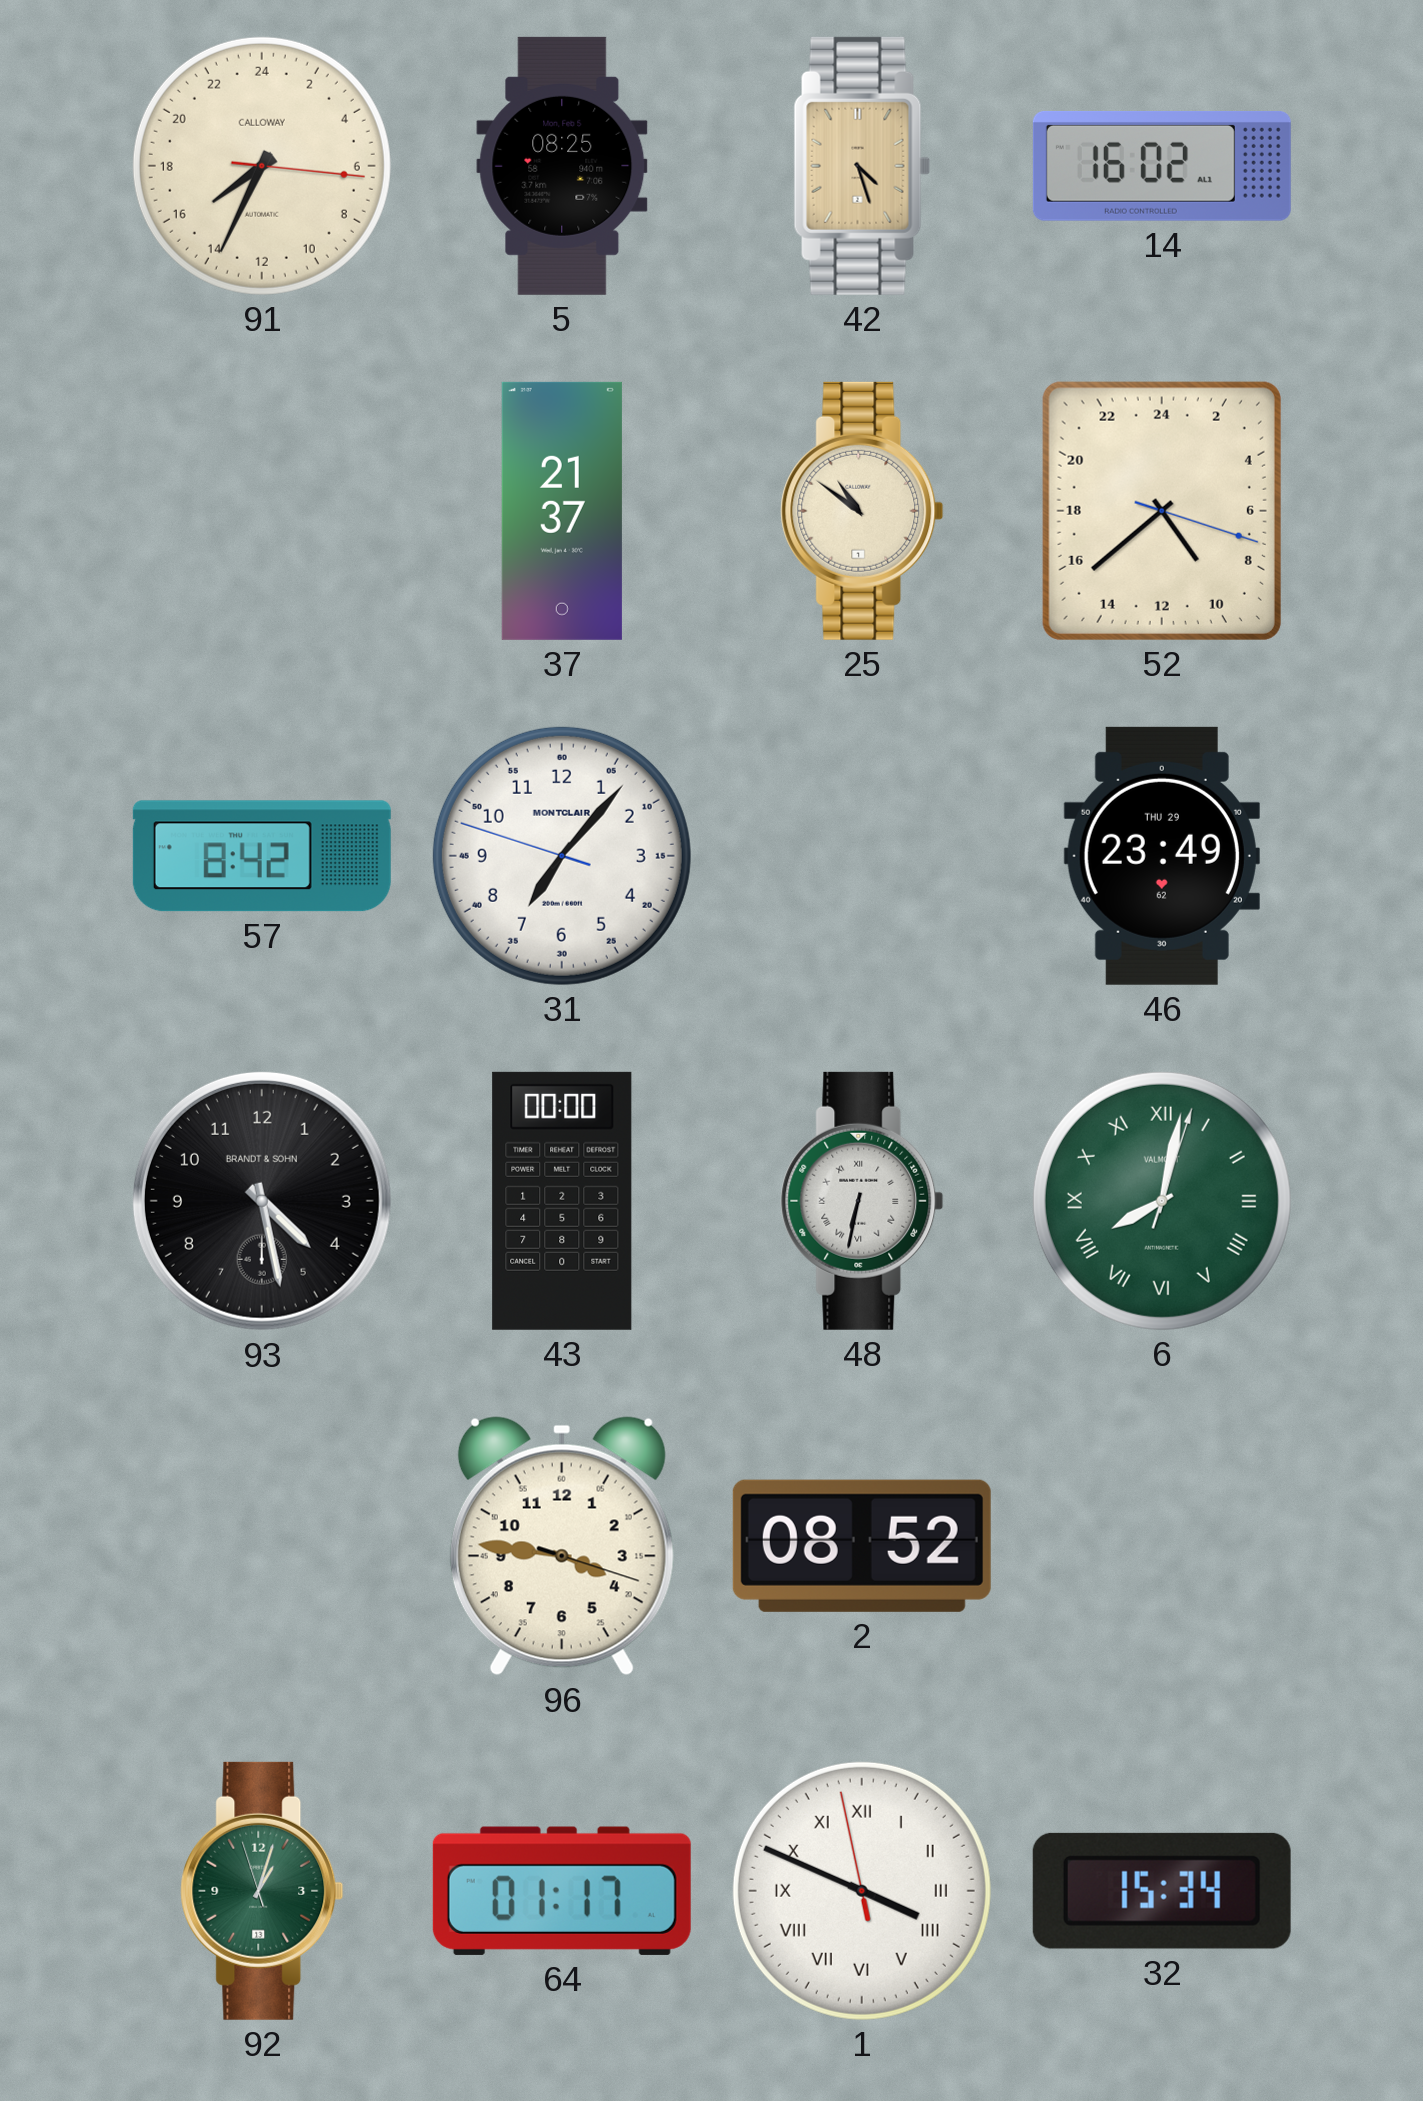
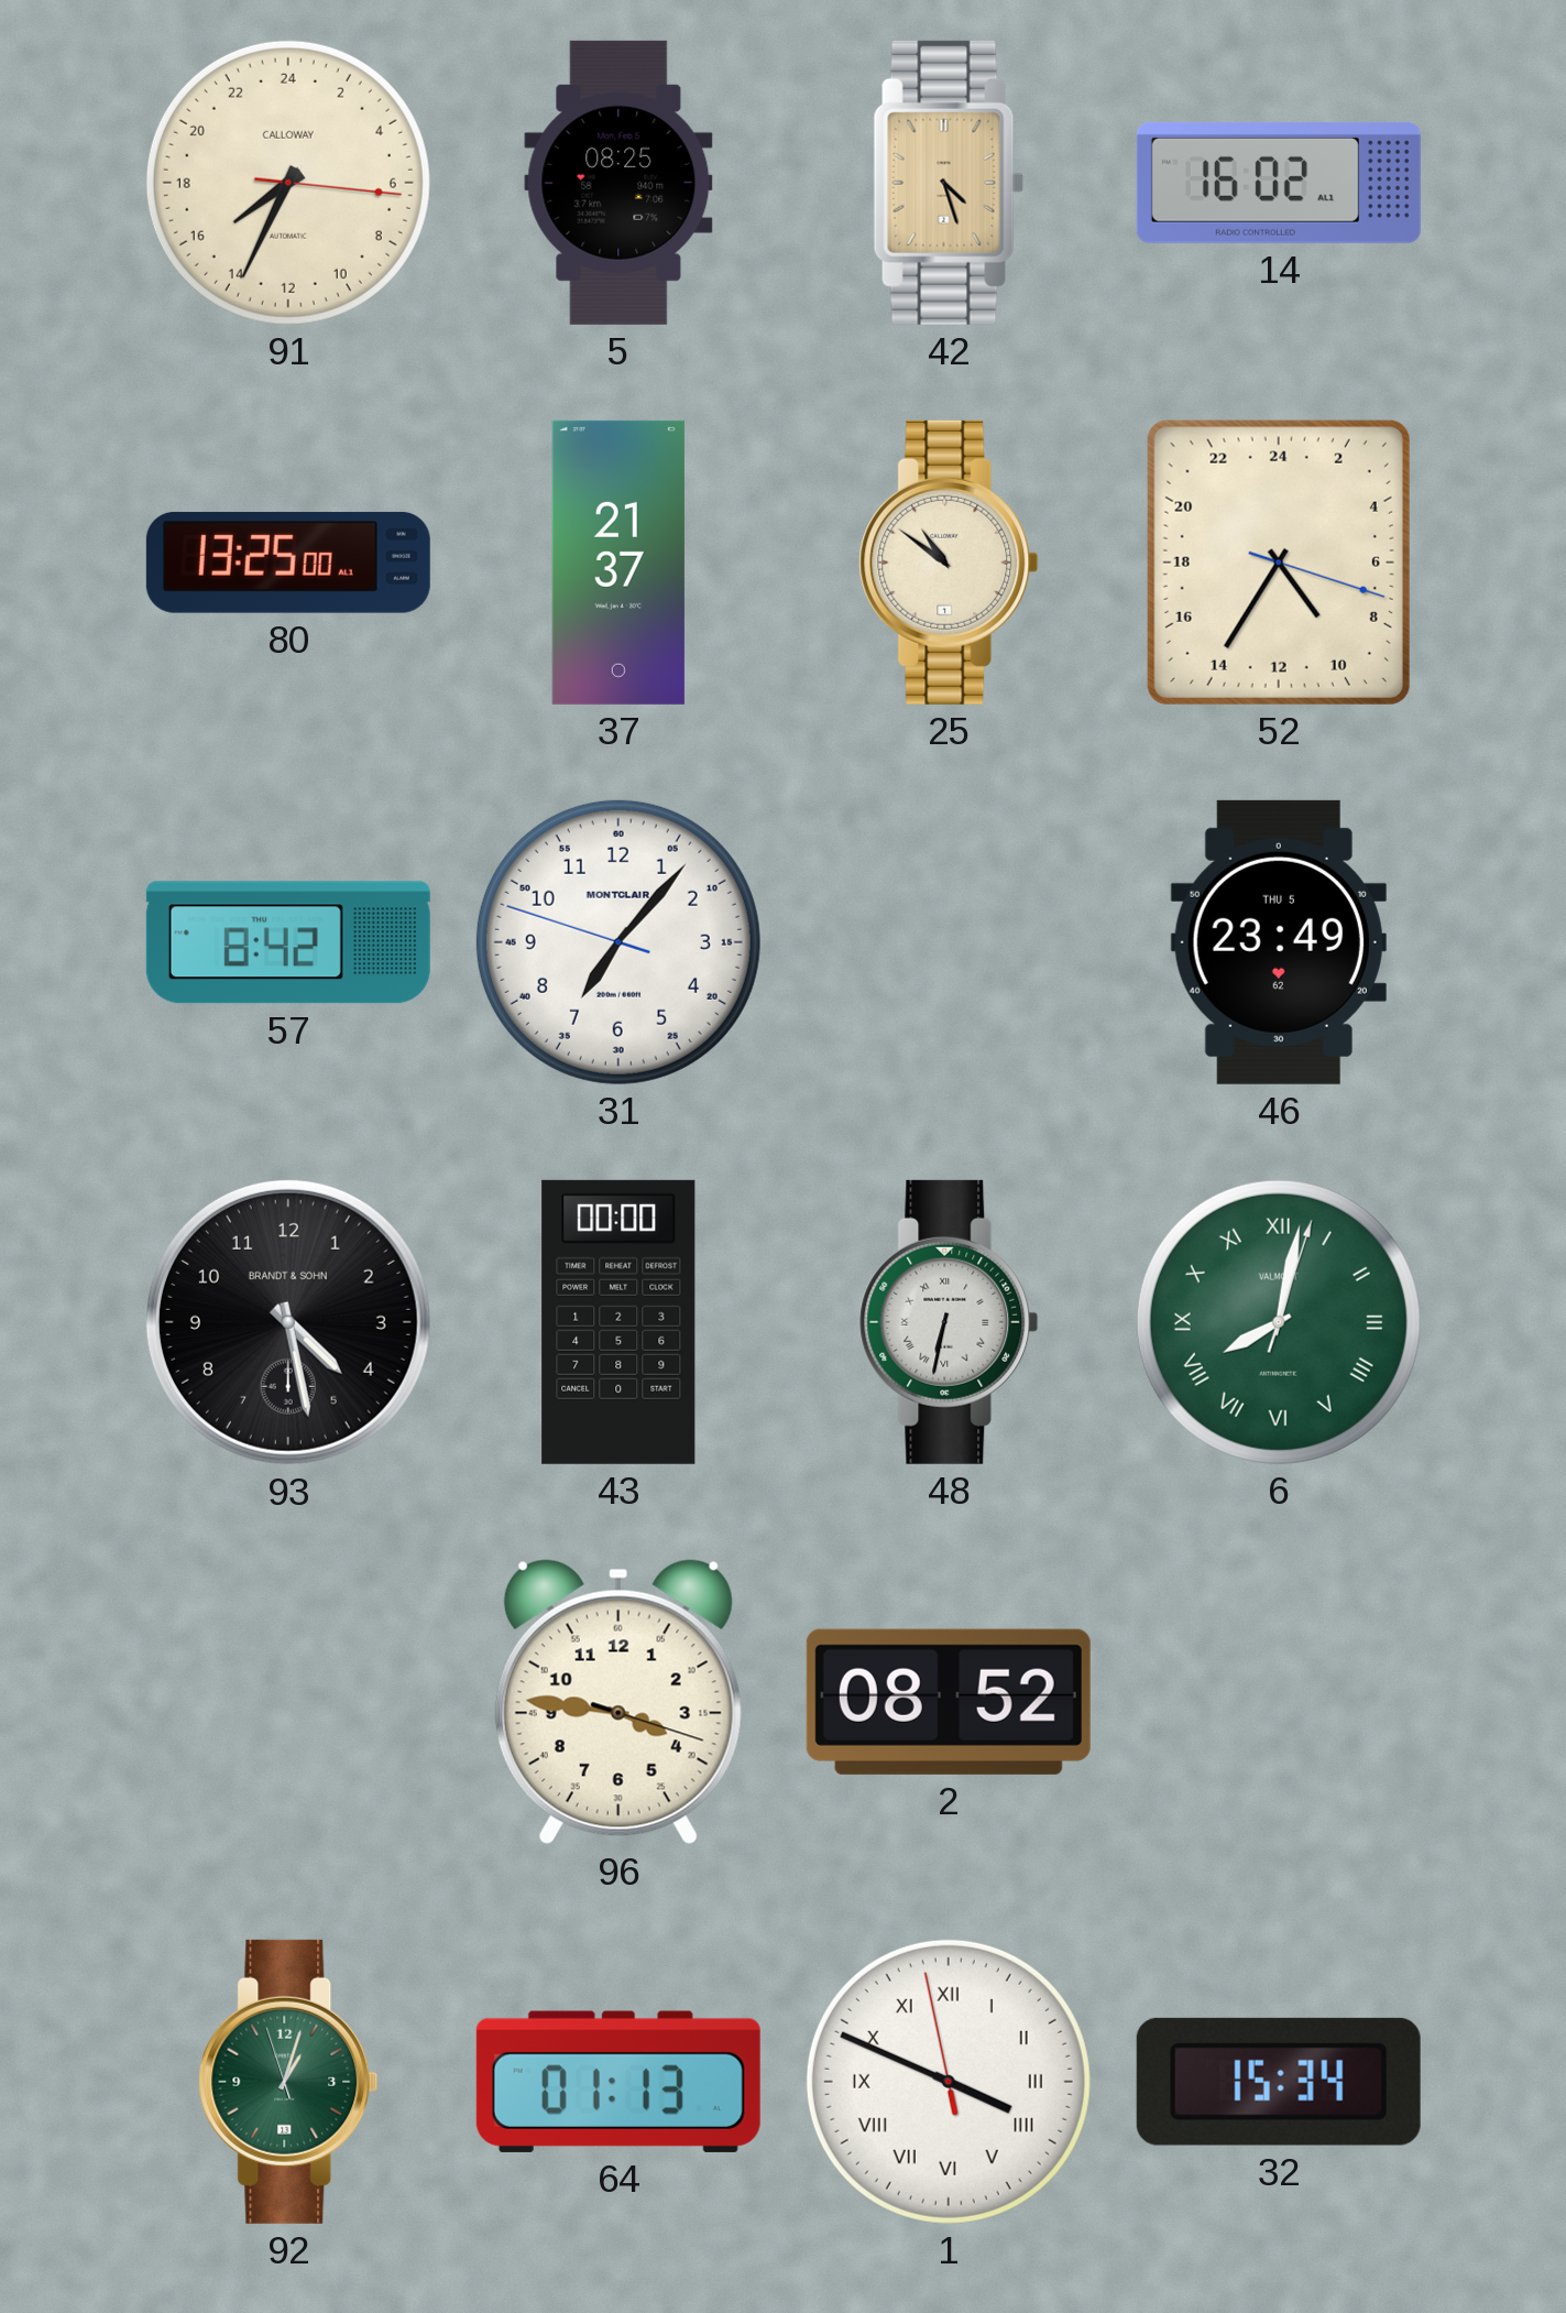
80: none -> 13:25
52: 9:38 -> 9:35
46 date: THU 29 -> THU 5
64: 01:17 -> 01:13
